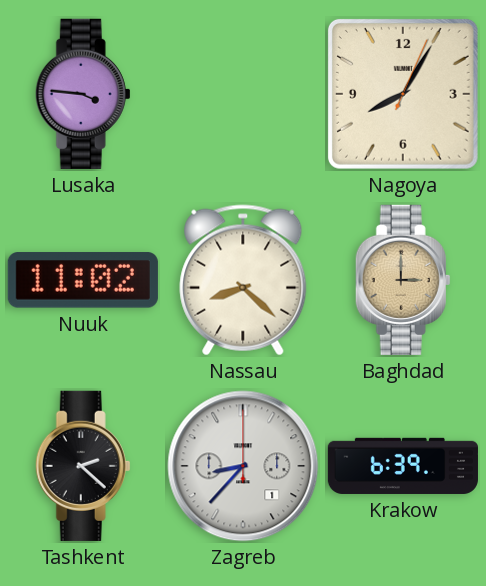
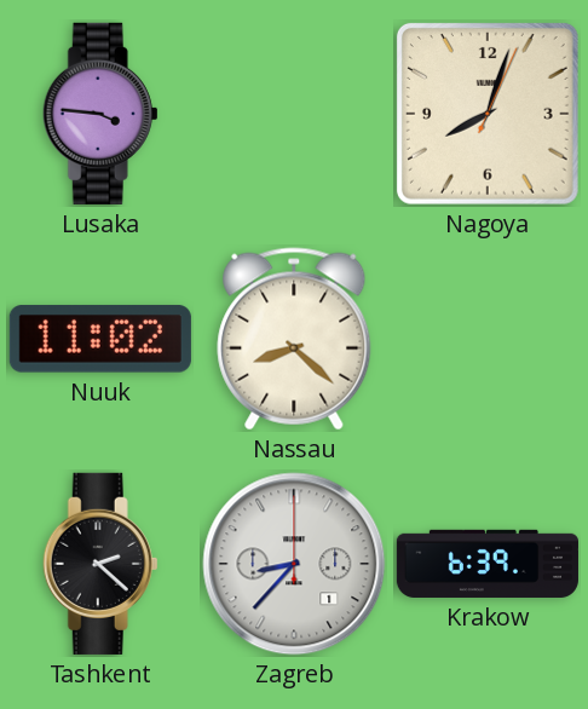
Nagoya: 8:05 -> 8:03
Baghdad: 3:00 -> none
